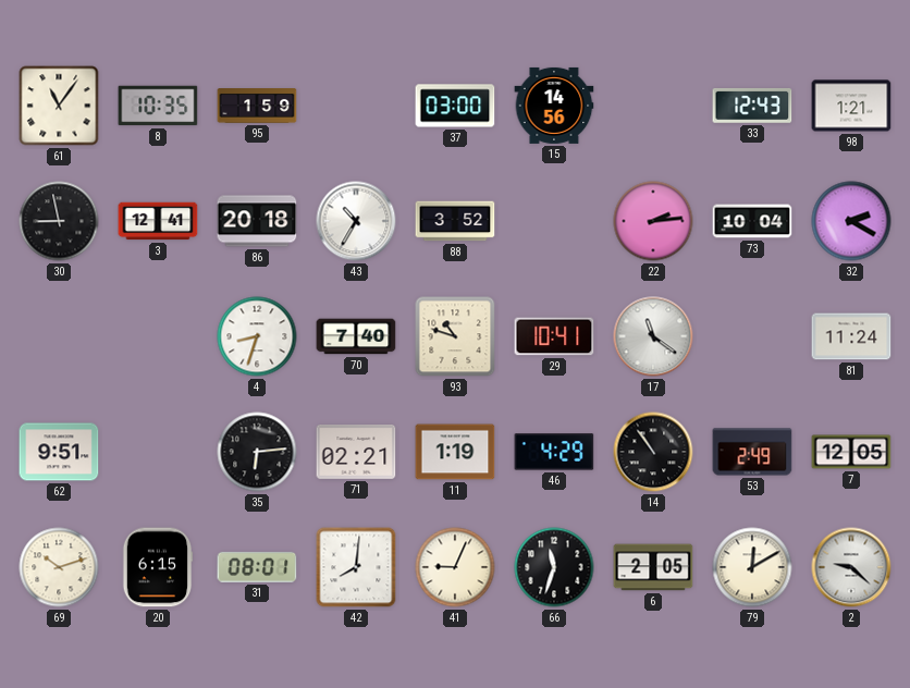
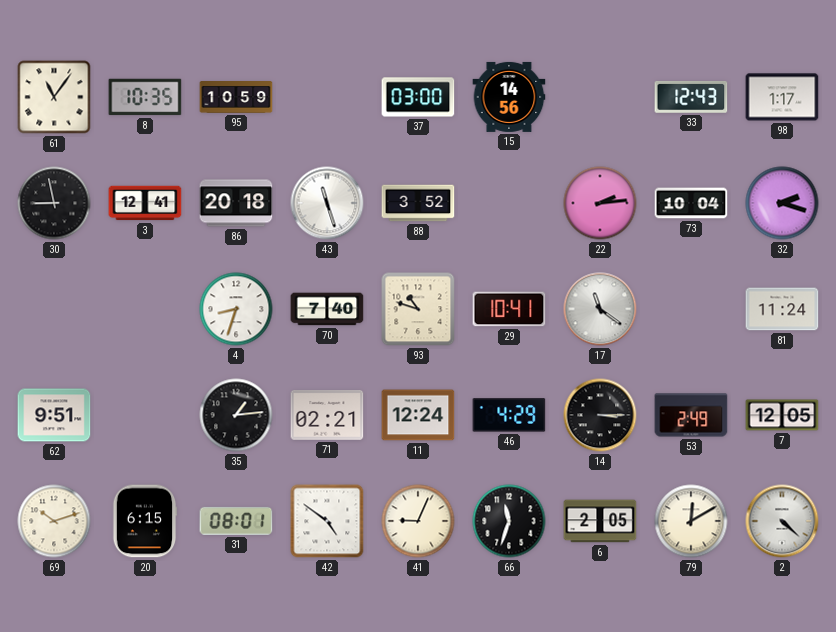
95: 1:59 -> 10:59
98: 1:21 -> 1:17
43: 10:35 -> 11:27
32: 2:20 -> 2:18
35: 6:14 -> 1:14
11: 1:19 -> 12:24
14: 10:54 -> 3:15
42: 8:01 -> 4:51
2: 9:22 -> 4:22
